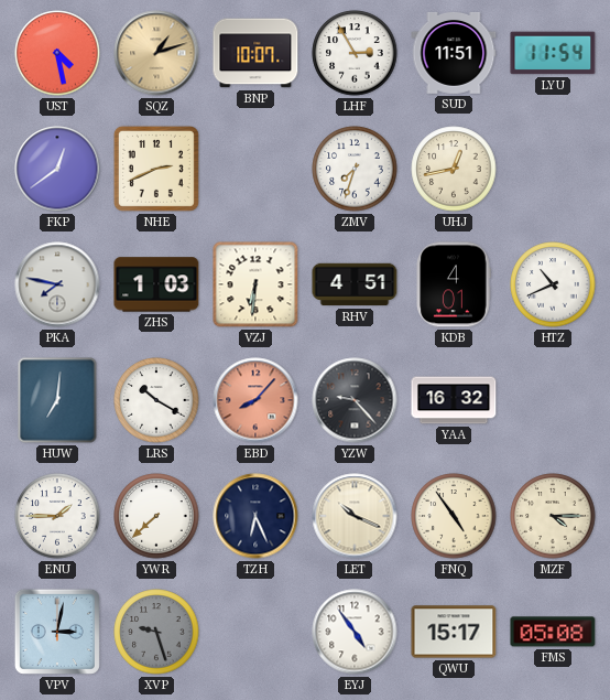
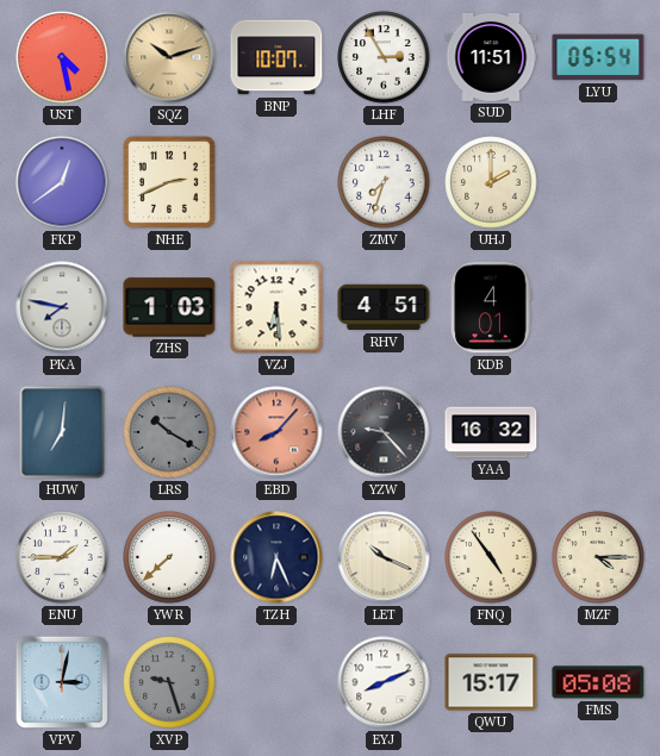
SQZ: 1:12 -> 10:12
LYU: 11:54 -> 05:54
UHJ: 12:43 -> 2:00
VZJ: 6:31 -> 6:29
HTZ: 10:41 -> none
LRS dial: white -> grey
EYJ: 4:54 -> 8:11
